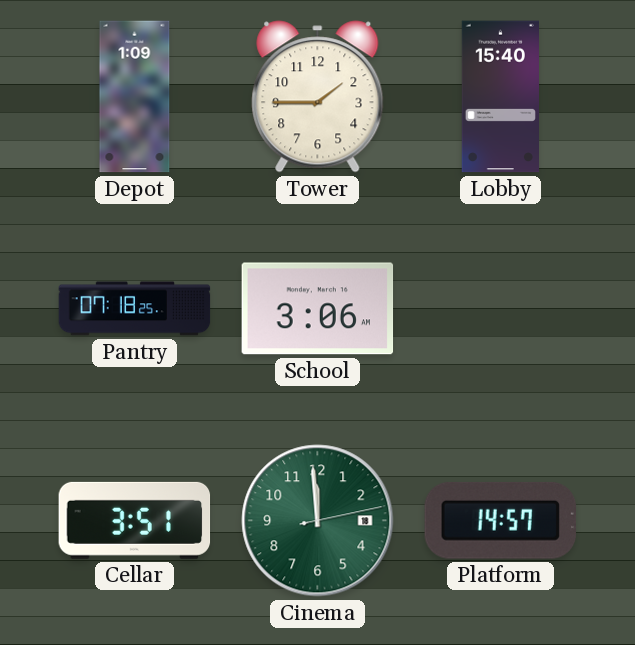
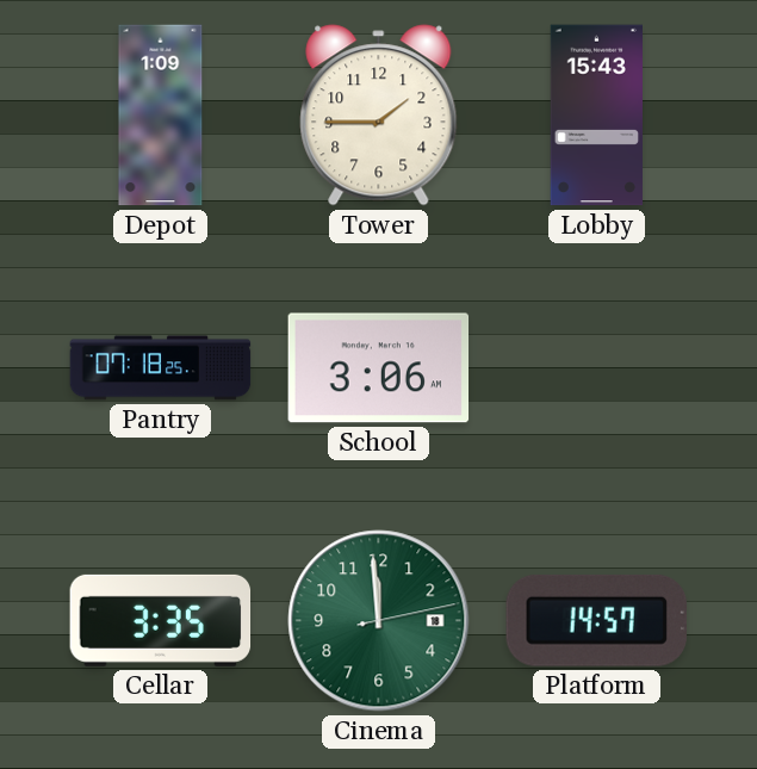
Lobby: 15:40 -> 15:43
Cellar: 3:51 -> 3:35
